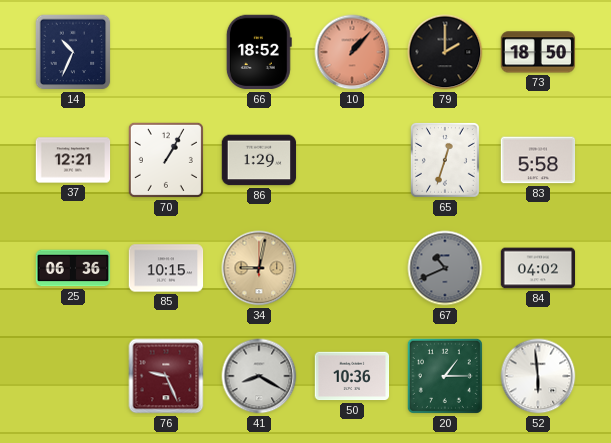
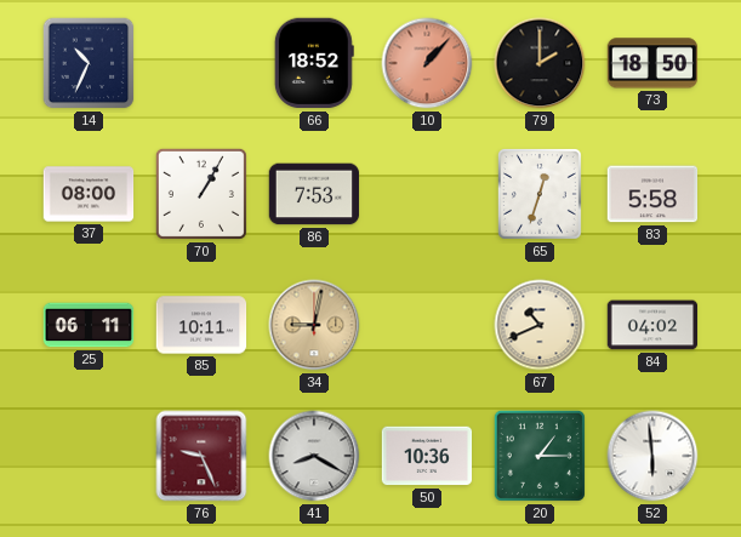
37: 12:21 -> 08:00
86: 1:29 -> 7:53
25: 06:36 -> 06:11
85: 10:15 -> 10:11
67 dial: grey -> cream
